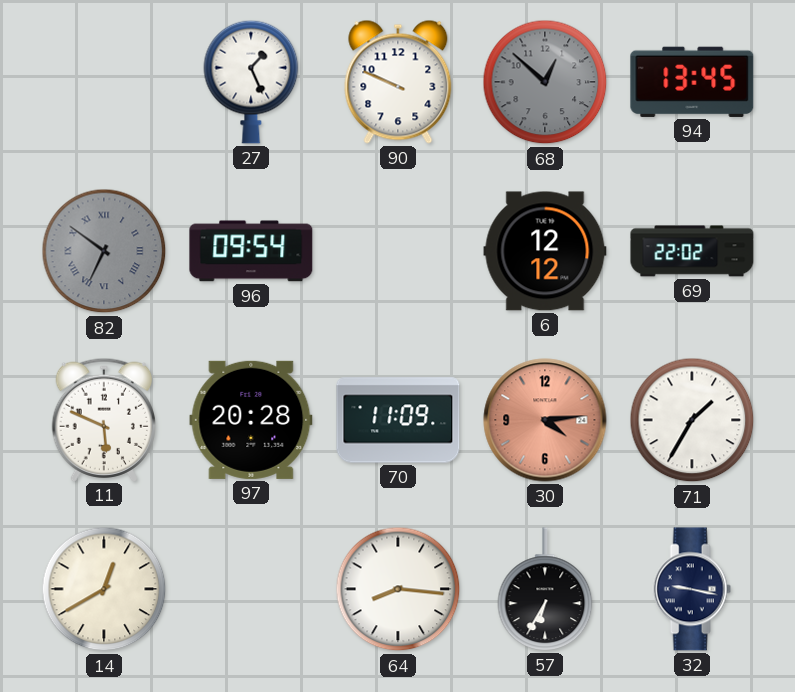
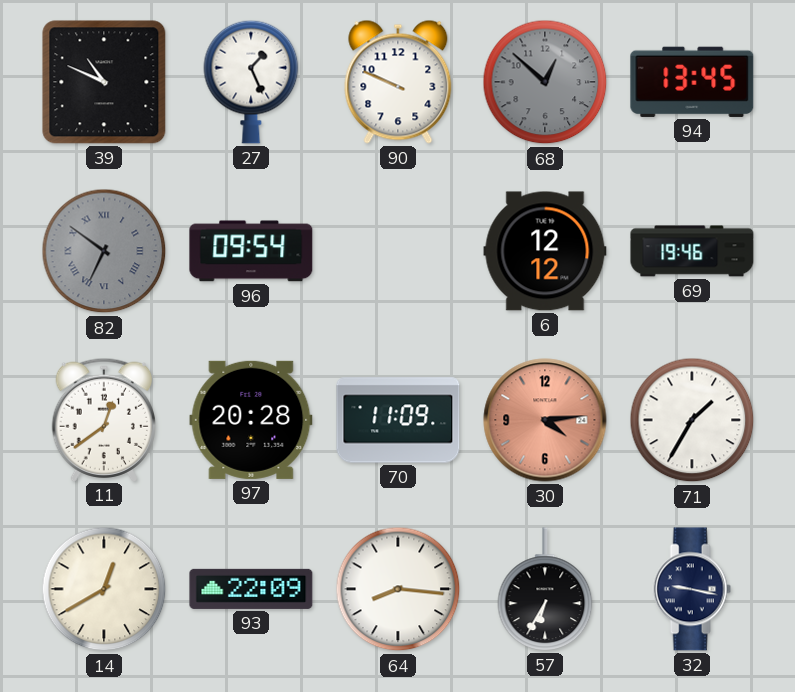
39: none -> 10:49
69: 22:02 -> 19:46
11: 5:49 -> 12:39
93: none -> 22:09
